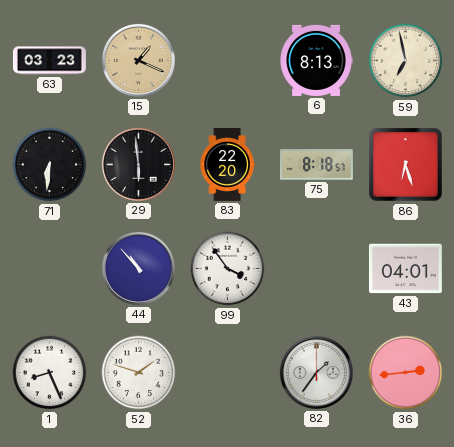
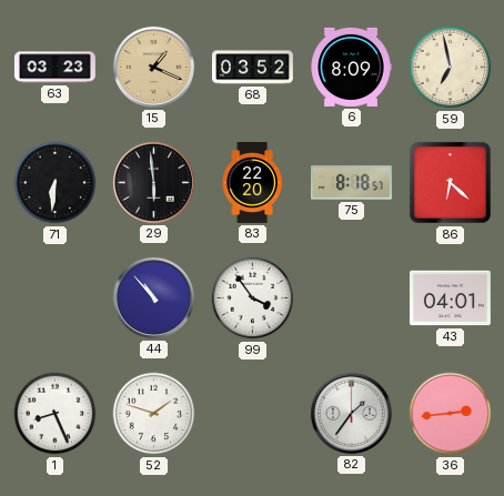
68: none -> 03:52
6: 8:13 -> 8:09
86: 6:27 -> 6:22
